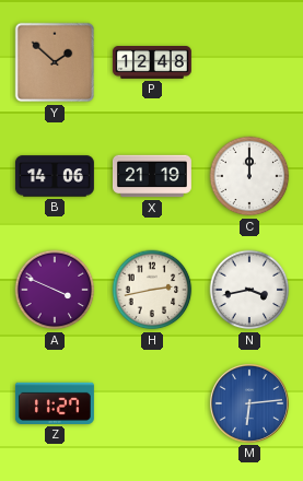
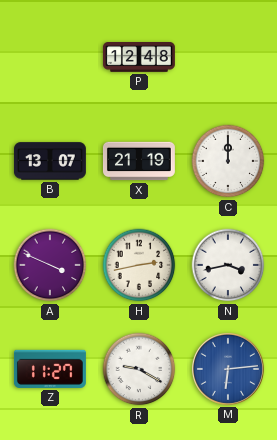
Y: 1:52 -> none
B: 14:06 -> 13:07
R: none -> 9:20
